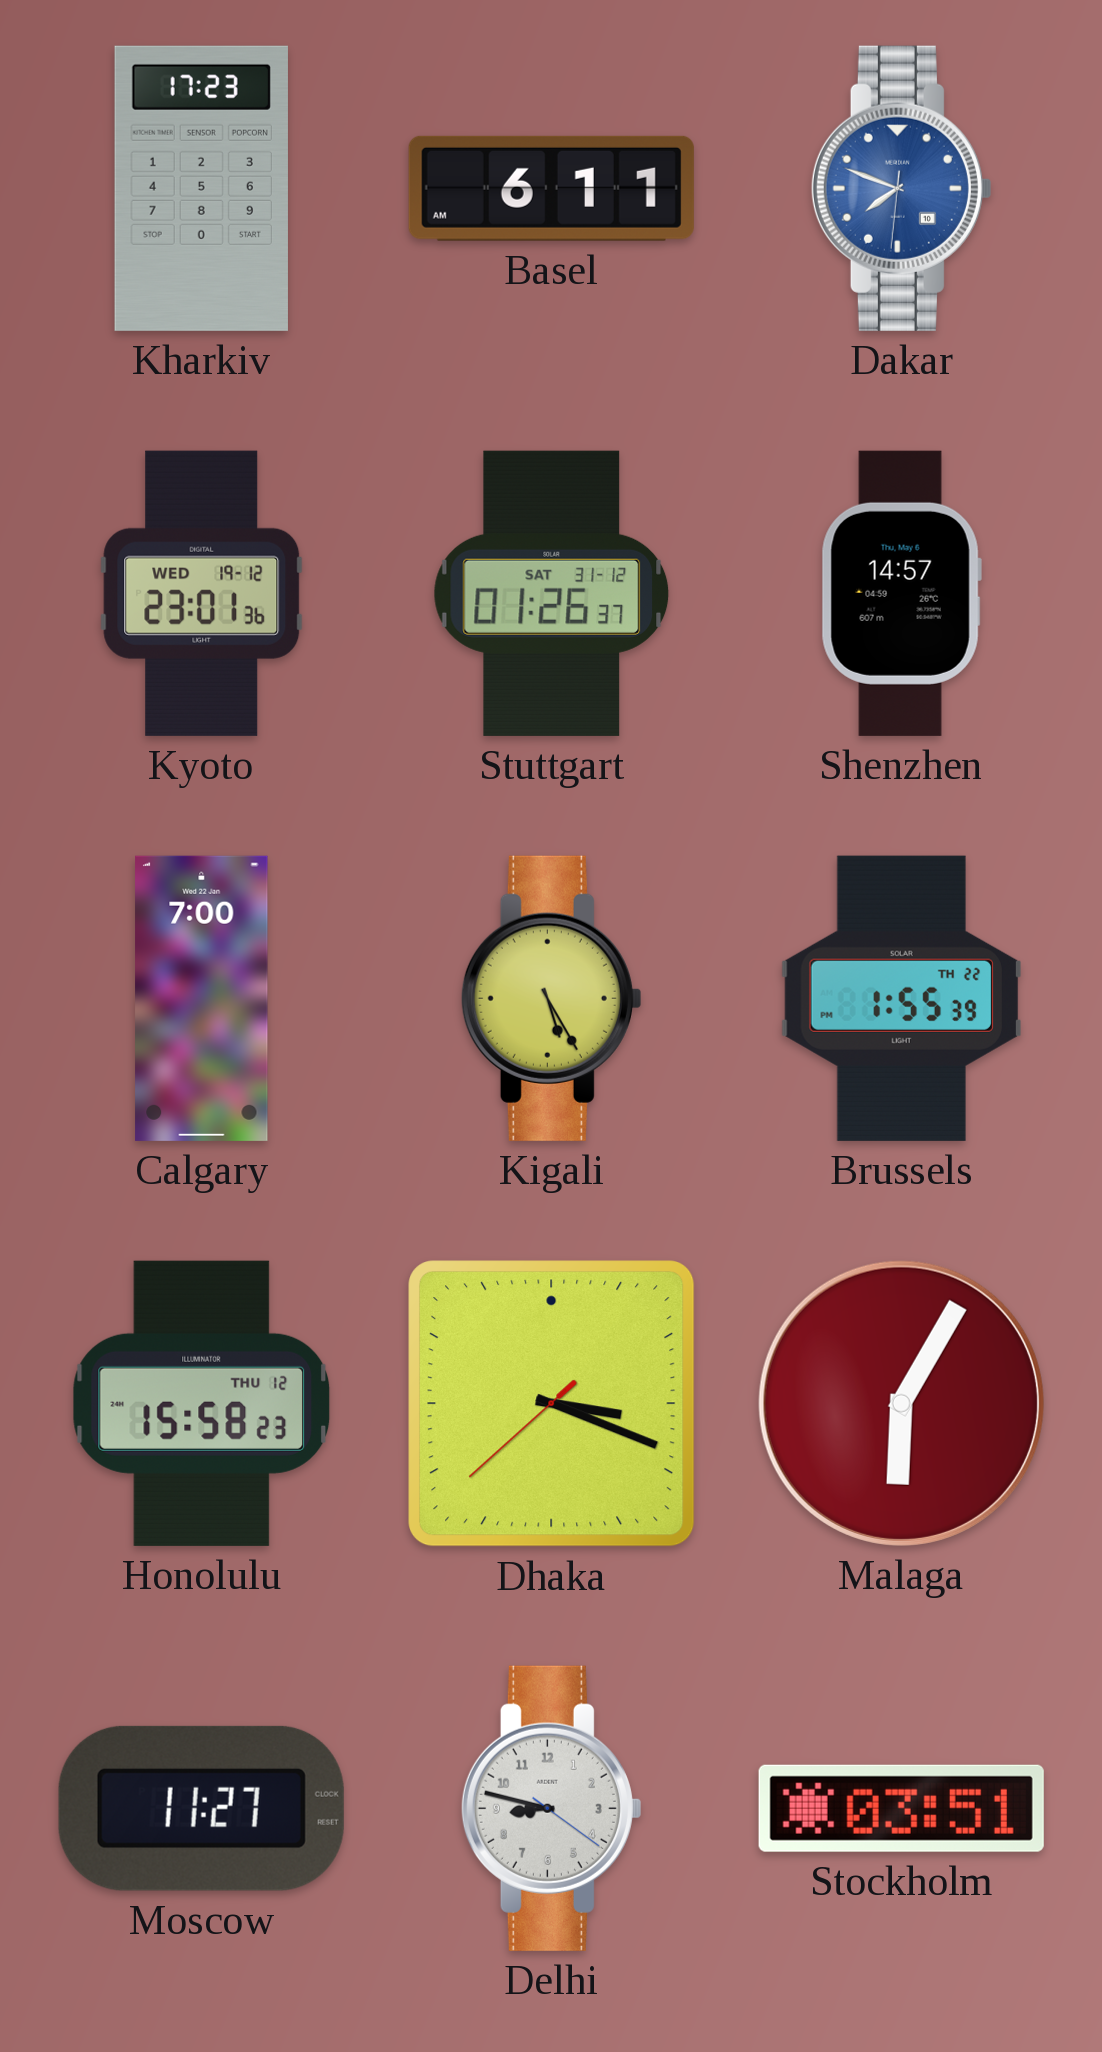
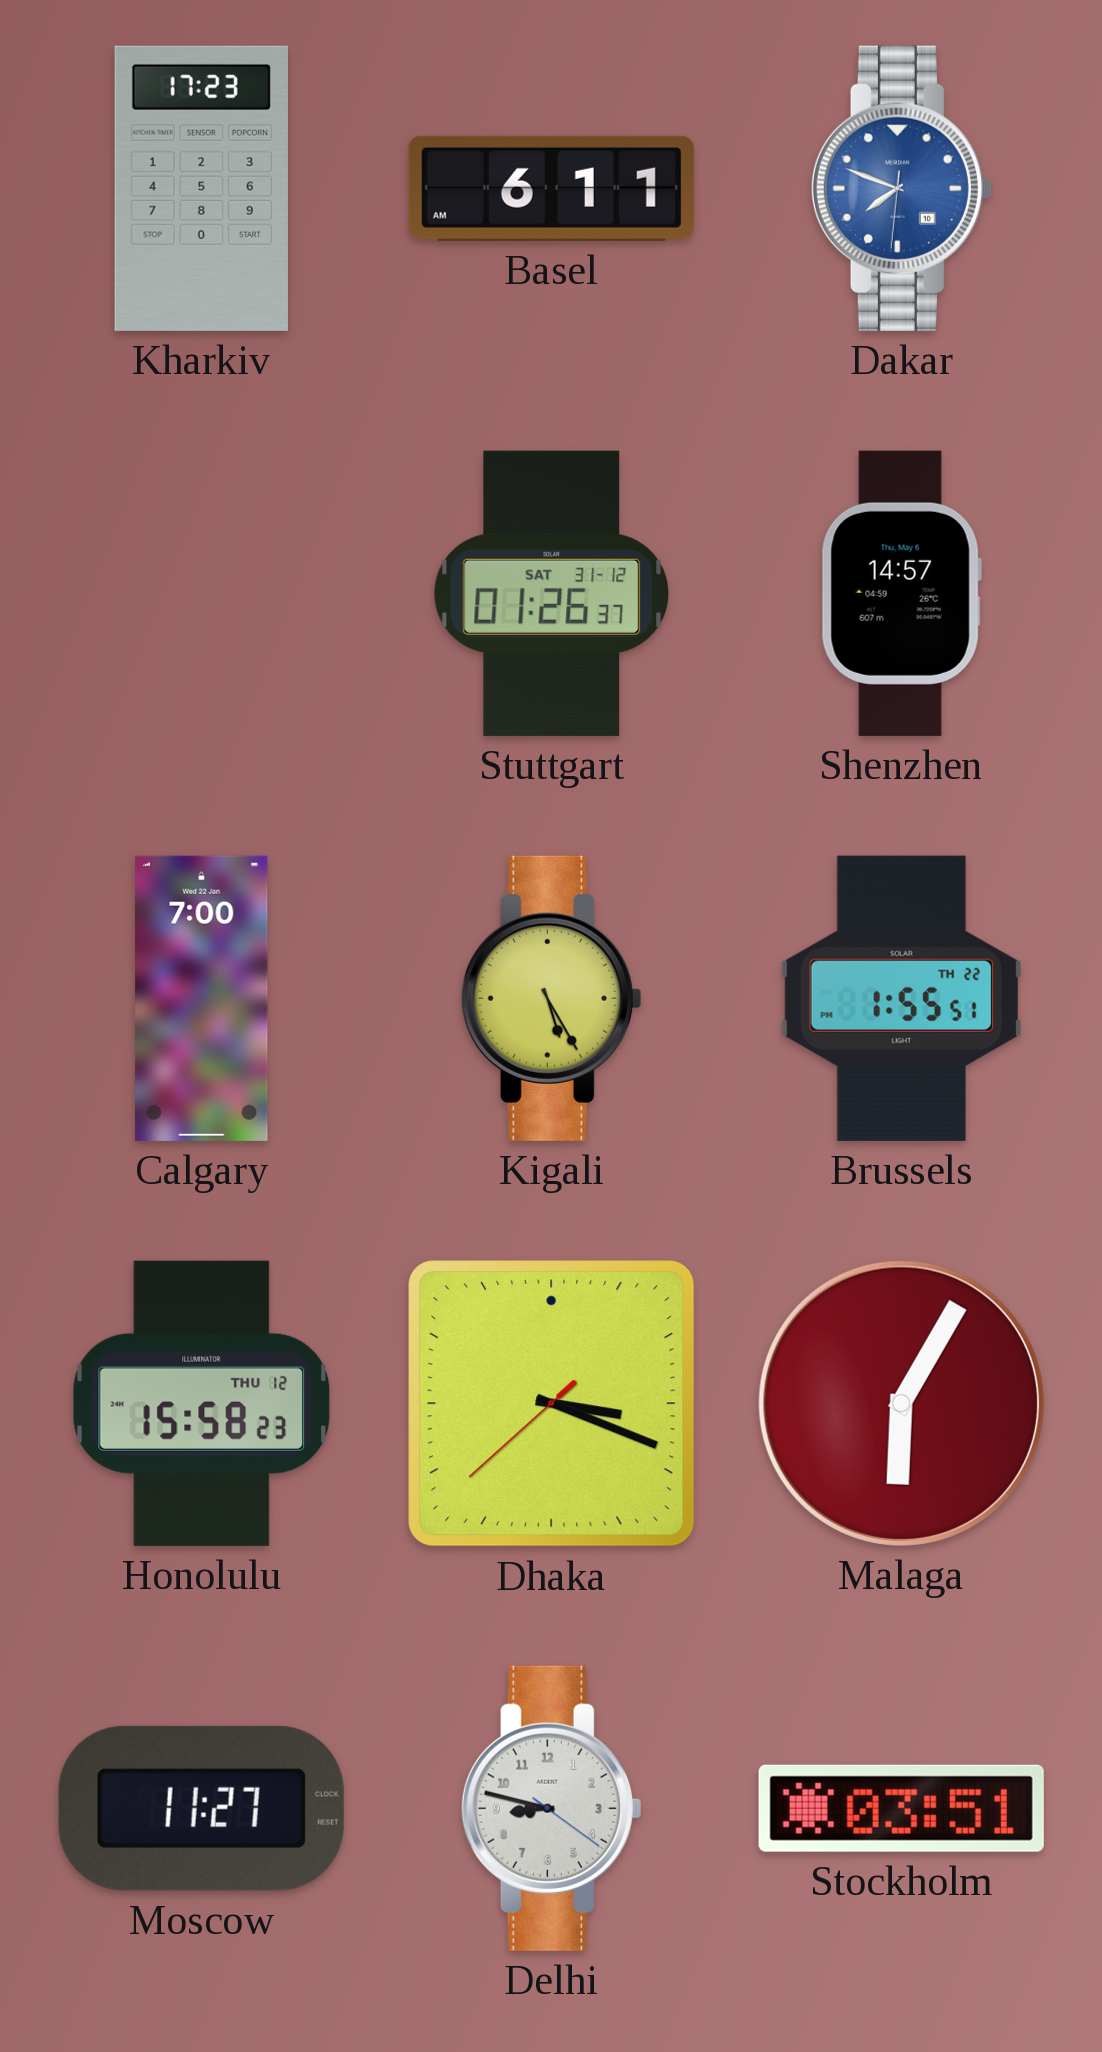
Kyoto: 23:01 -> none
Brussels: 1:55:39 -> 1:55:51
